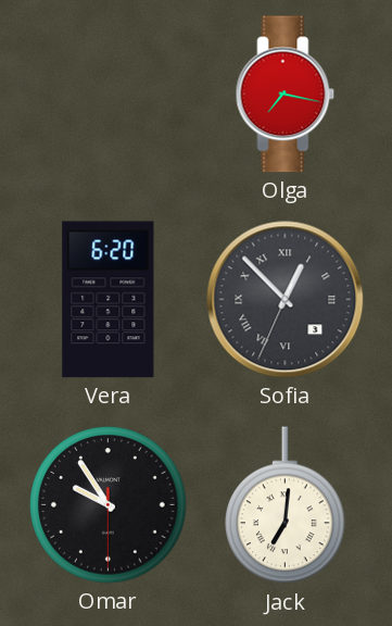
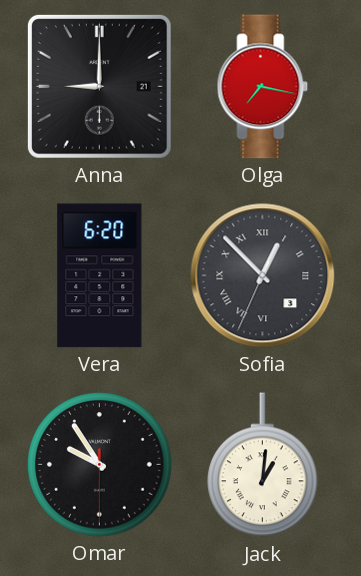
Anna: none -> 9:00
Jack: 7:01 -> 1:01
